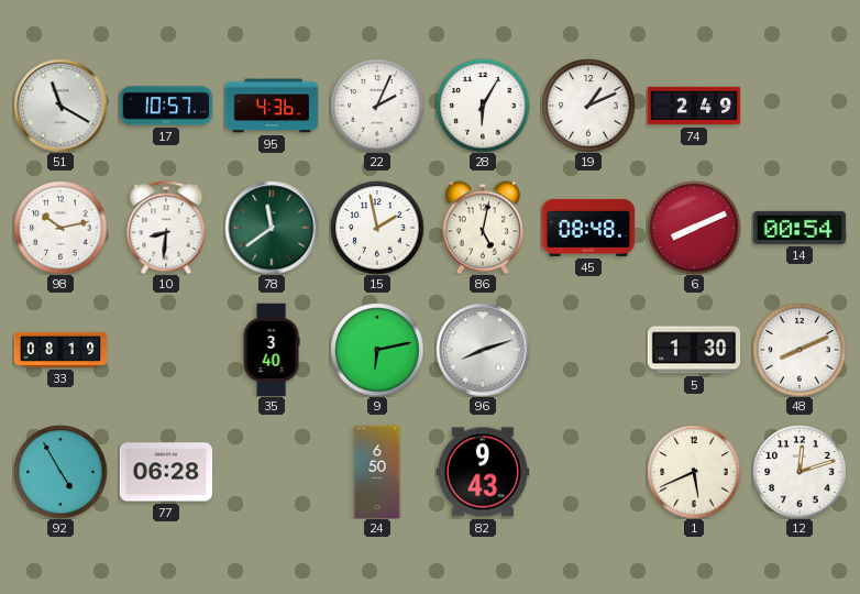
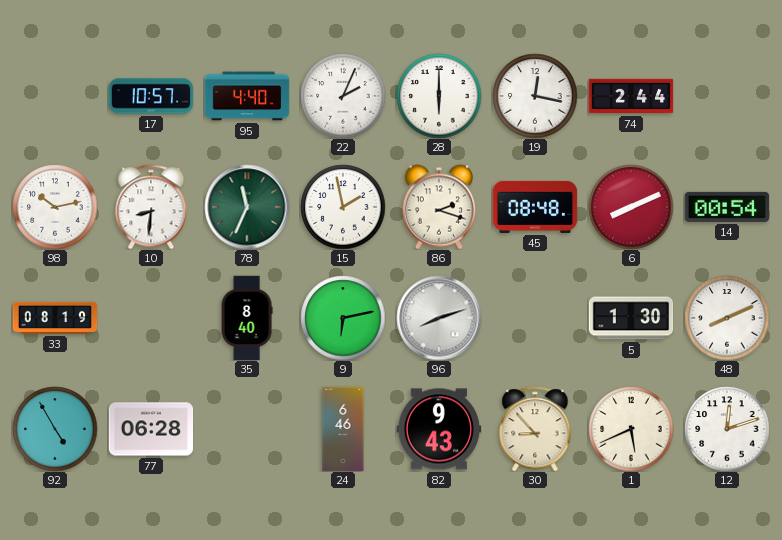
51: 11:20 -> none
95: 4:36 -> 4:40
28: 6:05 -> 6:00
19: 1:11 -> 12:17
74: 2:49 -> 2:44
78: 11:39 -> 11:34
86: 5:02 -> 2:18
35: 3:40 -> 8:40
24: 6:50 -> 6:46
30: none -> 8:53
